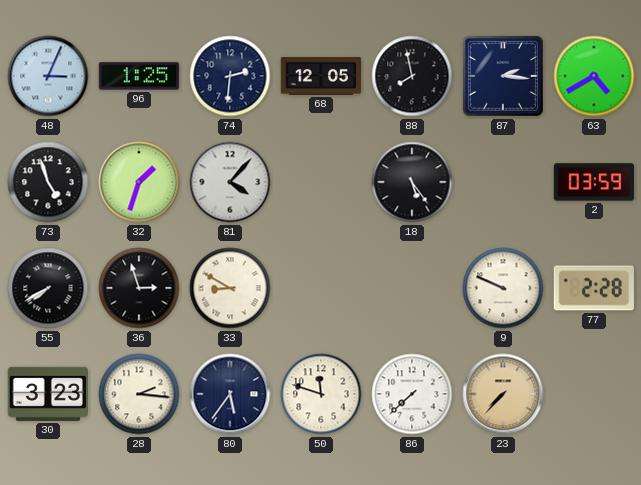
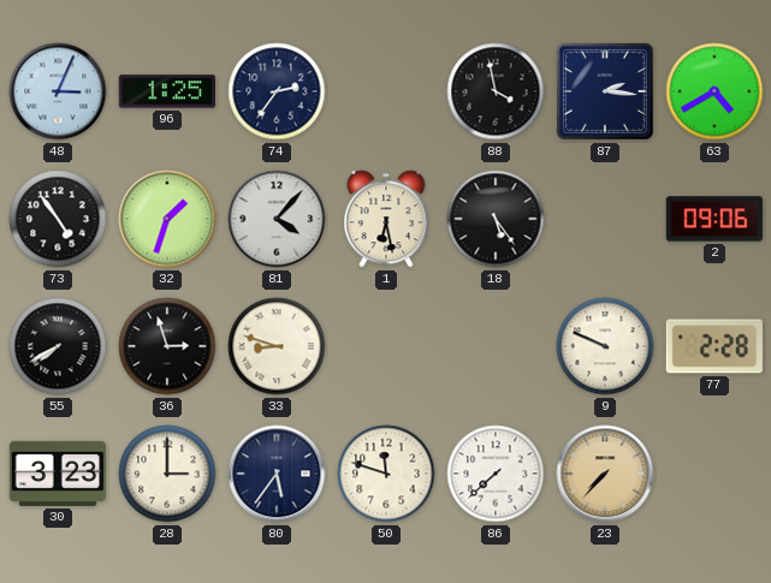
74: 2:31 -> 2:36
68: 12:05 -> none
88: 7:58 -> 3:58
73: 4:57 -> 4:54
1: none -> 6:28
2: 03:59 -> 09:06
33: 8:50 -> 8:48
28: 2:16 -> 3:00
